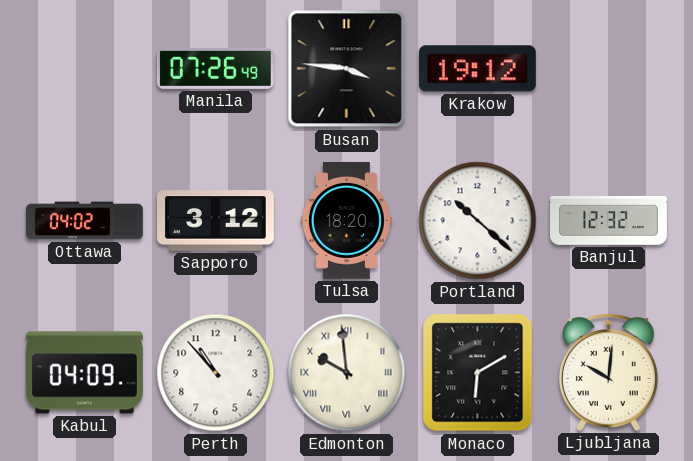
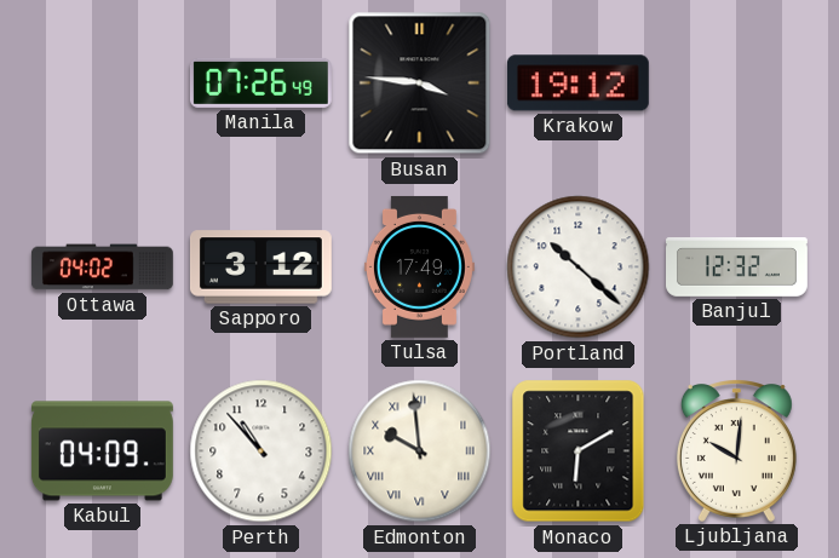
Tulsa: 18:20 -> 17:49
